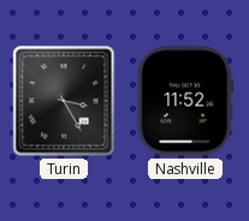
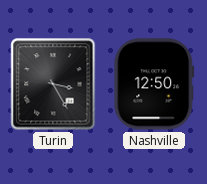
Nashville: 11:52 -> 12:50
